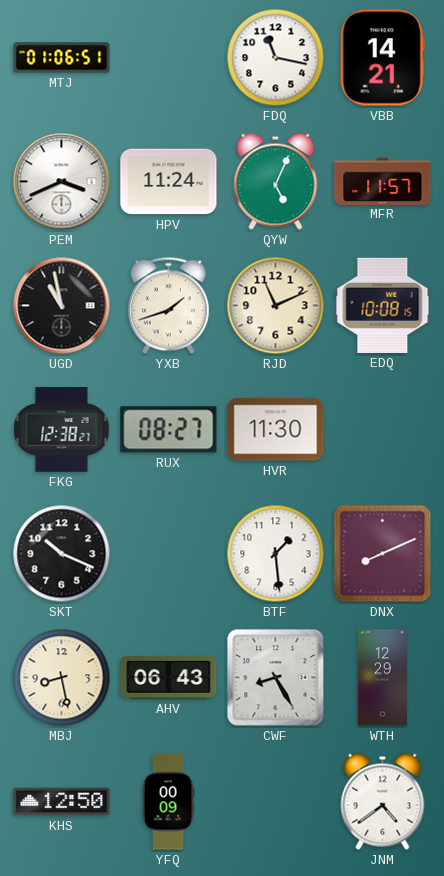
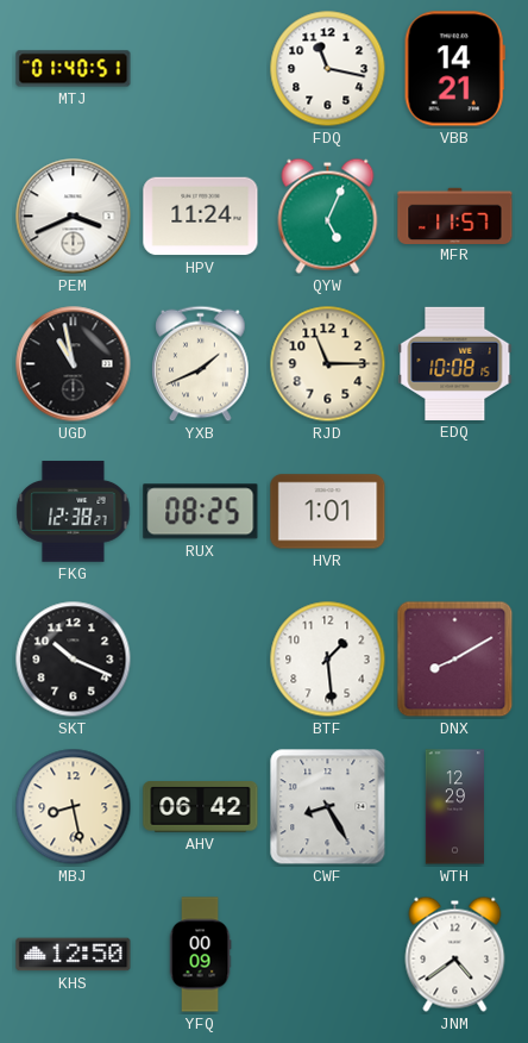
MTJ: 01:06 -> 01:40
YXB: 1:42 -> 1:41
RJD: 11:11 -> 11:15
RUX: 08:27 -> 08:25
HVR: 11:30 -> 1:01
DNX: 8:11 -> 8:10
AHV: 06:43 -> 06:42
